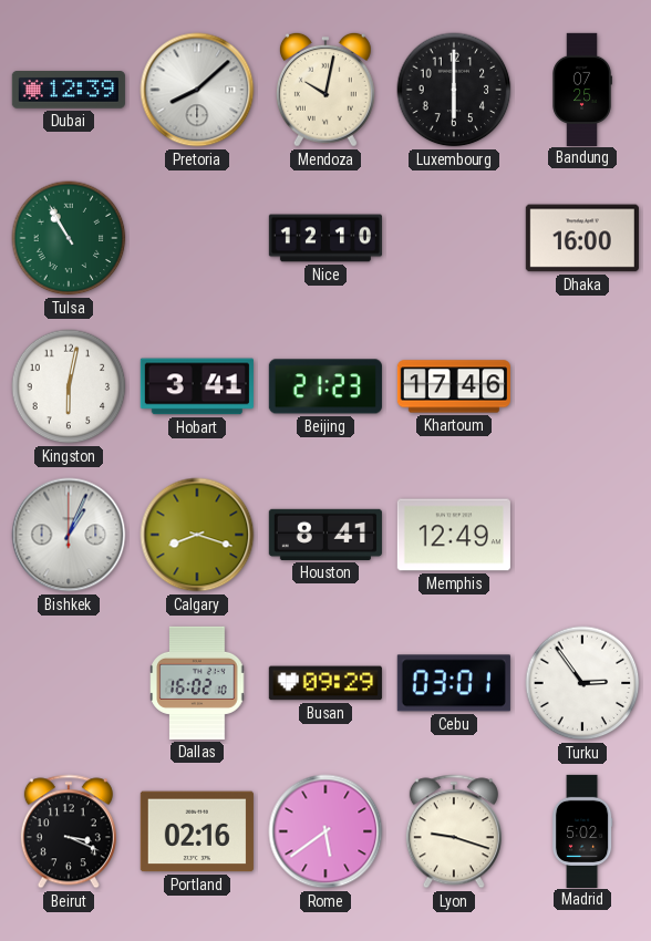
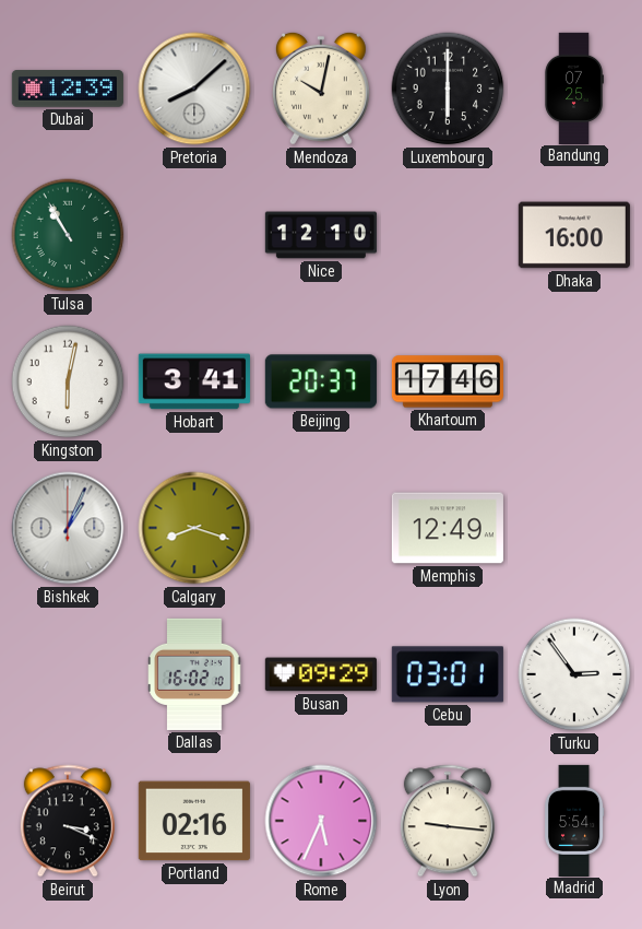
Beijing: 21:23 -> 20:37
Houston: 8:41 -> none
Rome: 5:39 -> 5:34
Lyon: 9:18 -> 9:16
Madrid: 5:02 -> 5:54
